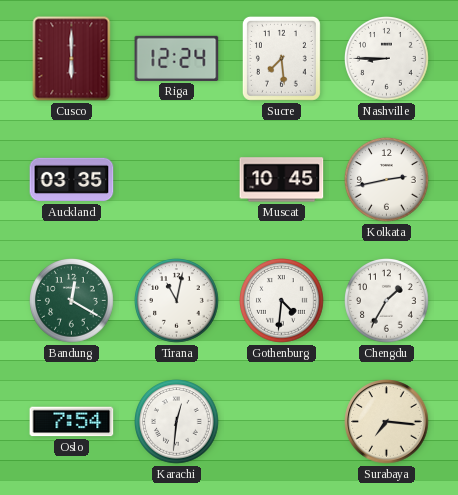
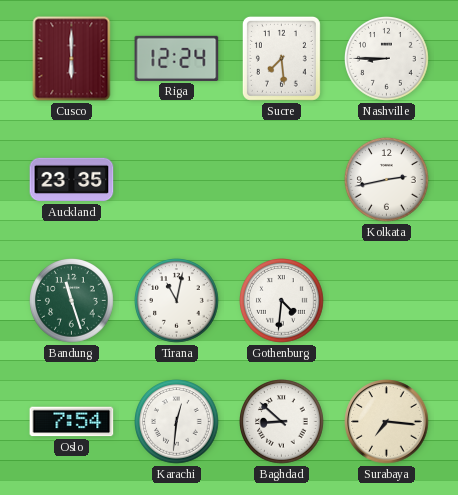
Auckland: 03:35 -> 23:35
Muscat: 10:45 -> none
Bandung: 12:20 -> 11:27
Chengdu: 1:35 -> none
Baghdad: none -> 8:52
